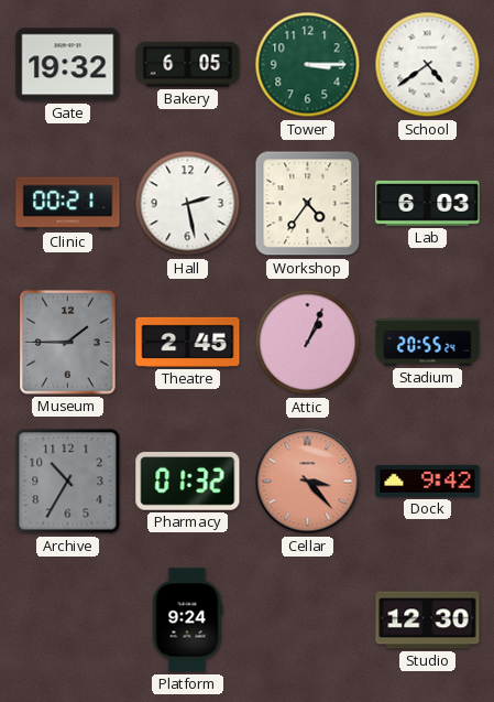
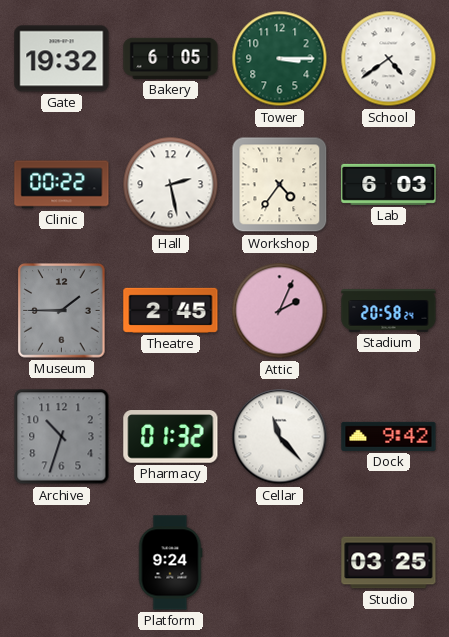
Clinic: 00:21 -> 00:22
Attic: 1:04 -> 2:04
Stadium: 20:55 -> 20:58
Archive: 10:35 -> 10:33
Cellar: 3:23 -> 11:23
Cellar dial: salmon -> white
Studio: 12:30 -> 03:25
